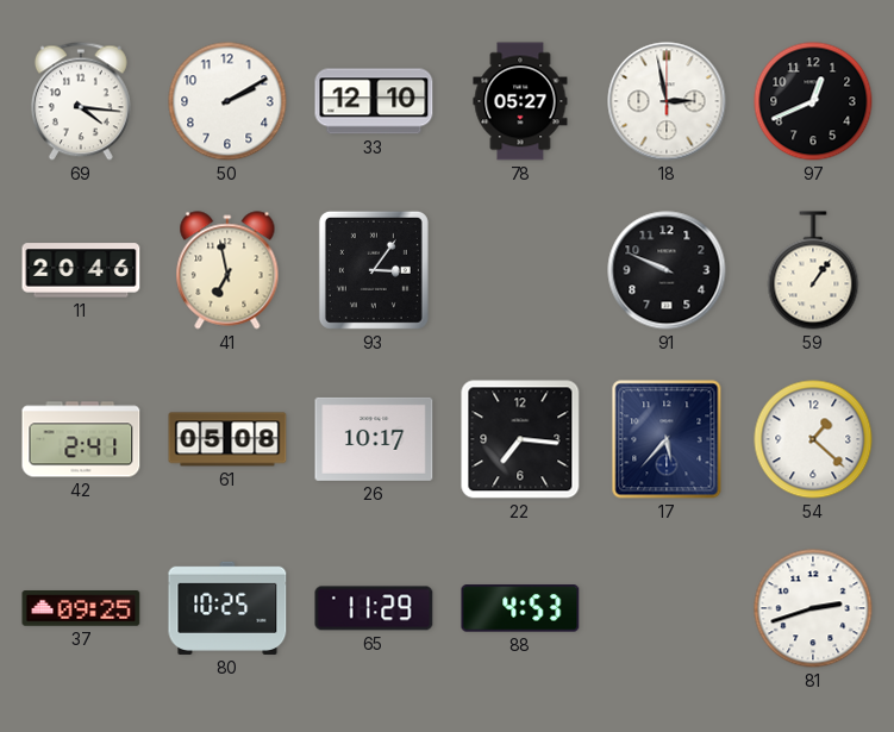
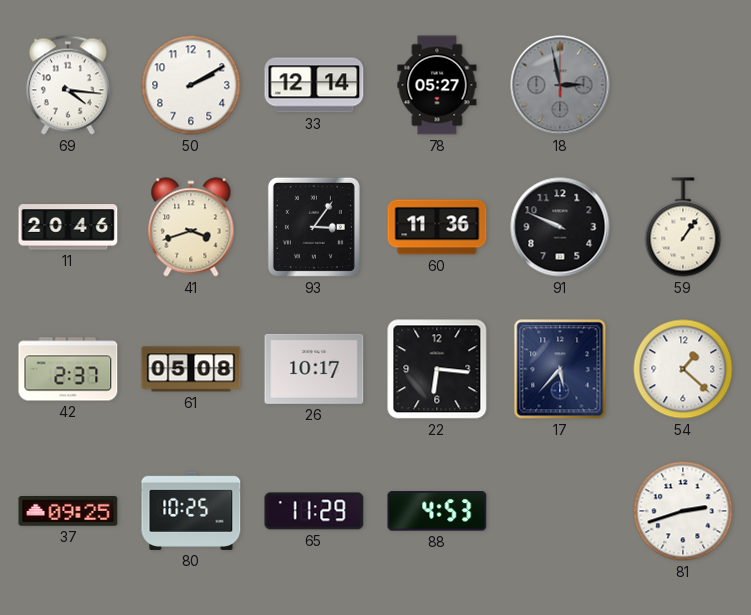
33: 12:10 -> 12:14
18 dial: white -> grey
97: 12:41 -> none
41: 6:58 -> 3:42
60: none -> 11:36
42: 2:41 -> 2:37
22: 7:16 -> 6:16
